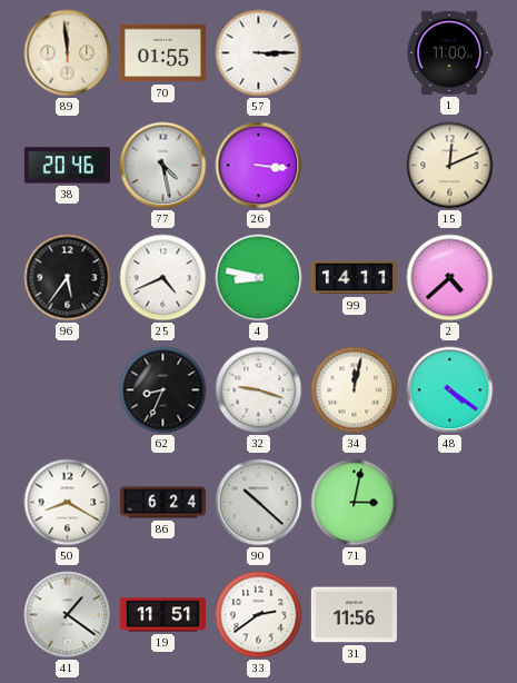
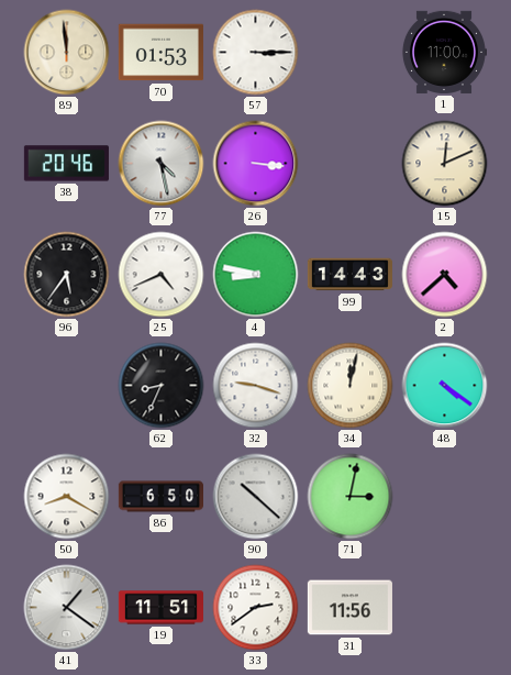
70: 01:55 -> 01:53
99: 14:11 -> 14:43
86: 6:24 -> 6:50
